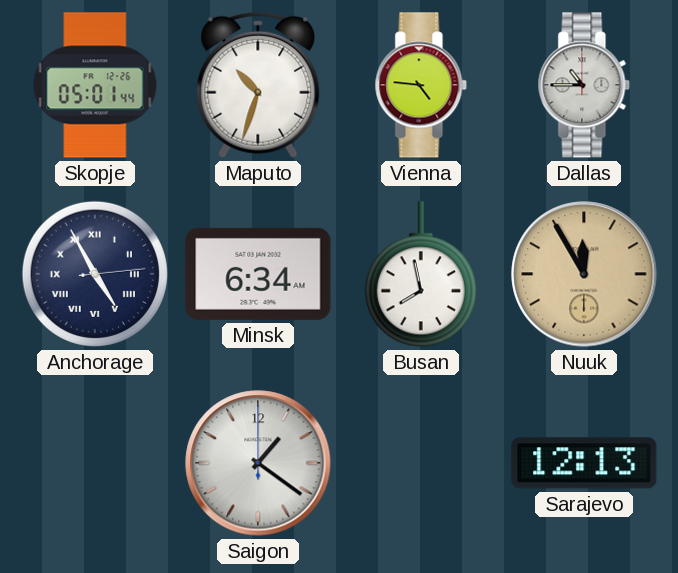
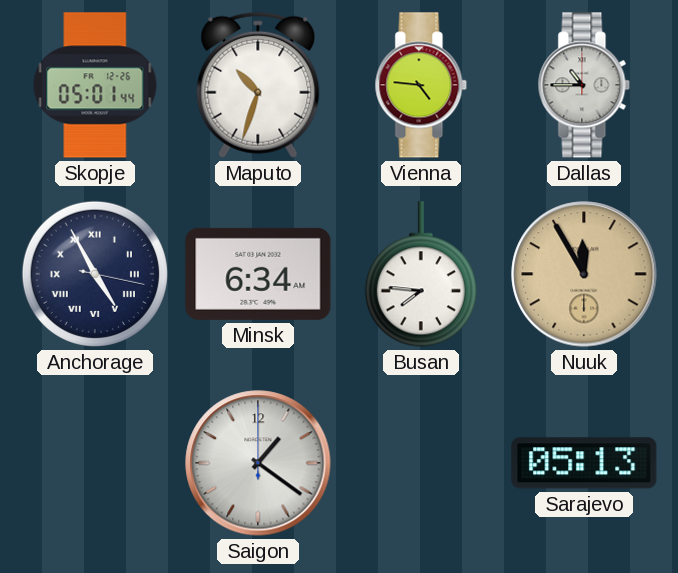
Anchorage: 4:55:14 -> 4:55:17
Busan: 7:58 -> 7:46
Sarajevo: 12:13 -> 05:13
